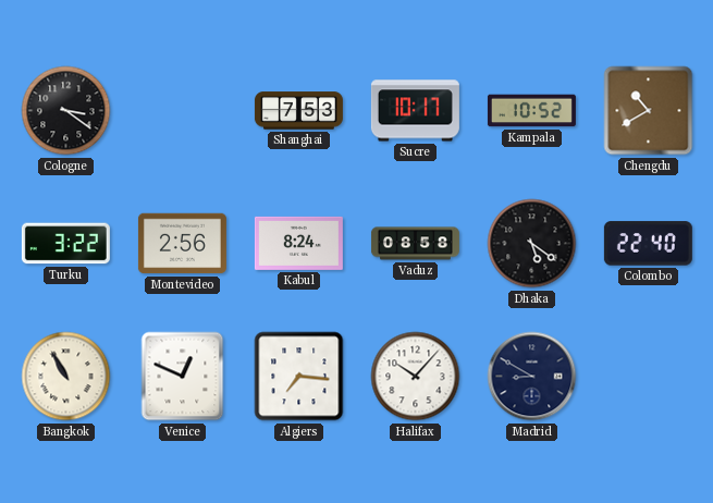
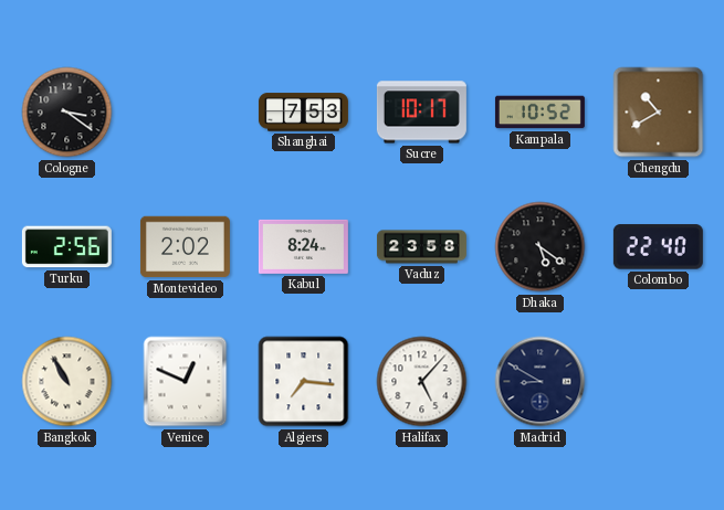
Turku: 3:22 -> 2:56
Montevideo: 2:56 -> 2:02
Vaduz: 08:58 -> 23:58
Halifax: 10:07 -> 5:07
